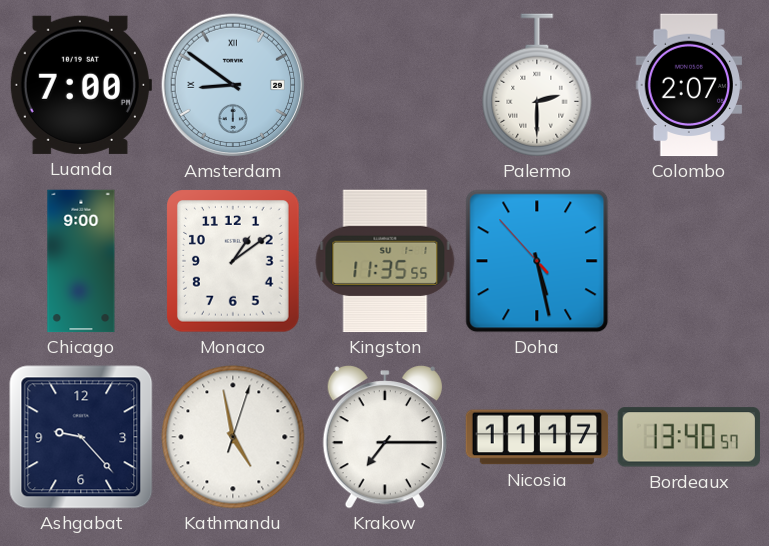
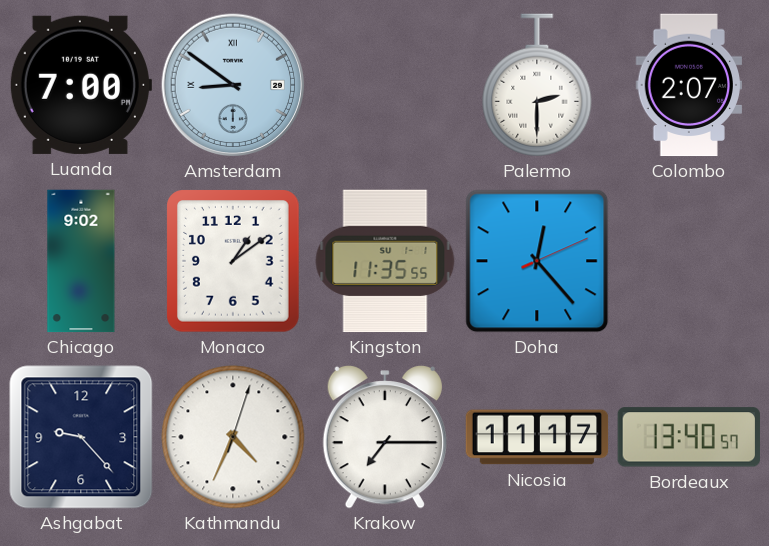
Chicago: 9:00 -> 9:02
Doha: 5:27 -> 12:23
Kathmandu: 4:58 -> 4:34
